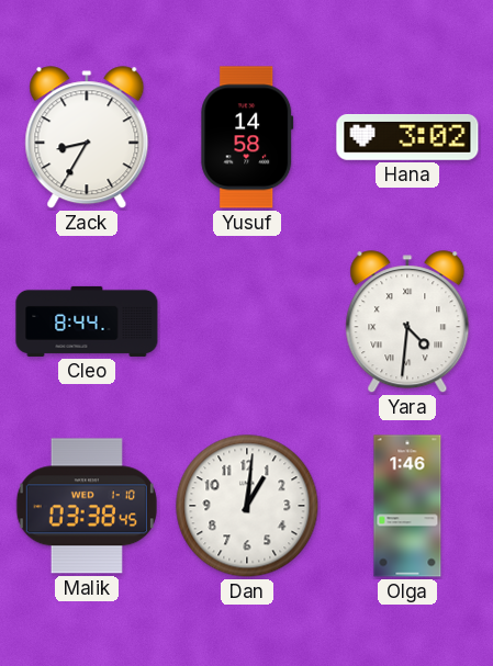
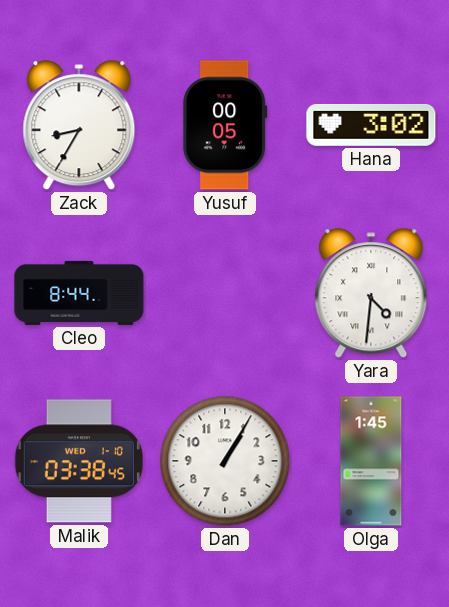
Yusuf: 14:58 -> 00:05
Dan: 1:01 -> 1:05
Olga: 1:46 -> 1:45
